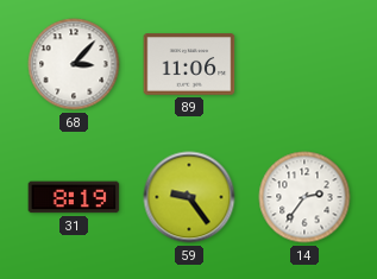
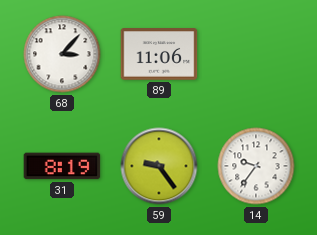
14: 2:36 -> 9:36
